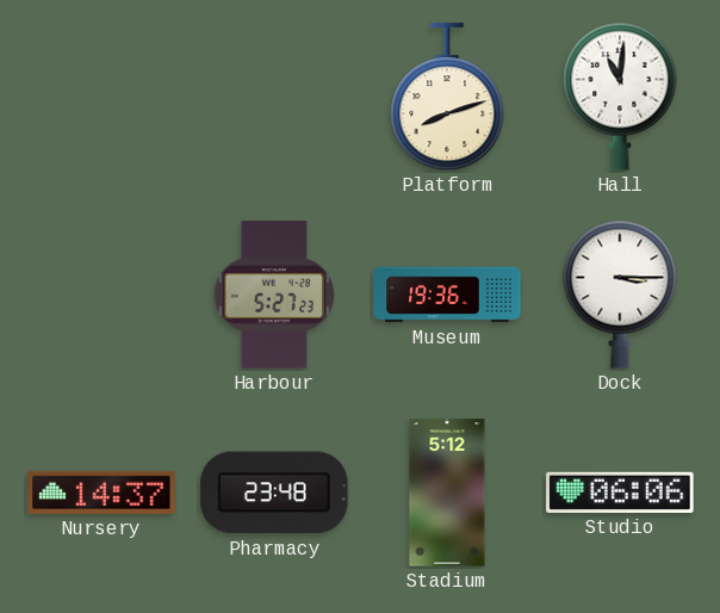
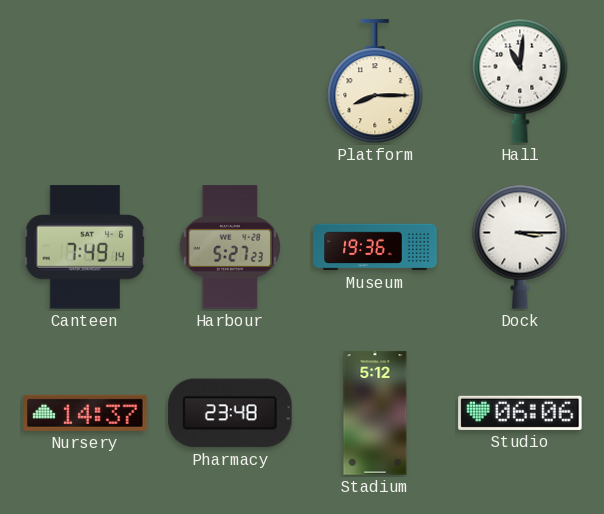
Platform: 8:12 -> 8:15
Canteen: none -> 7:49
